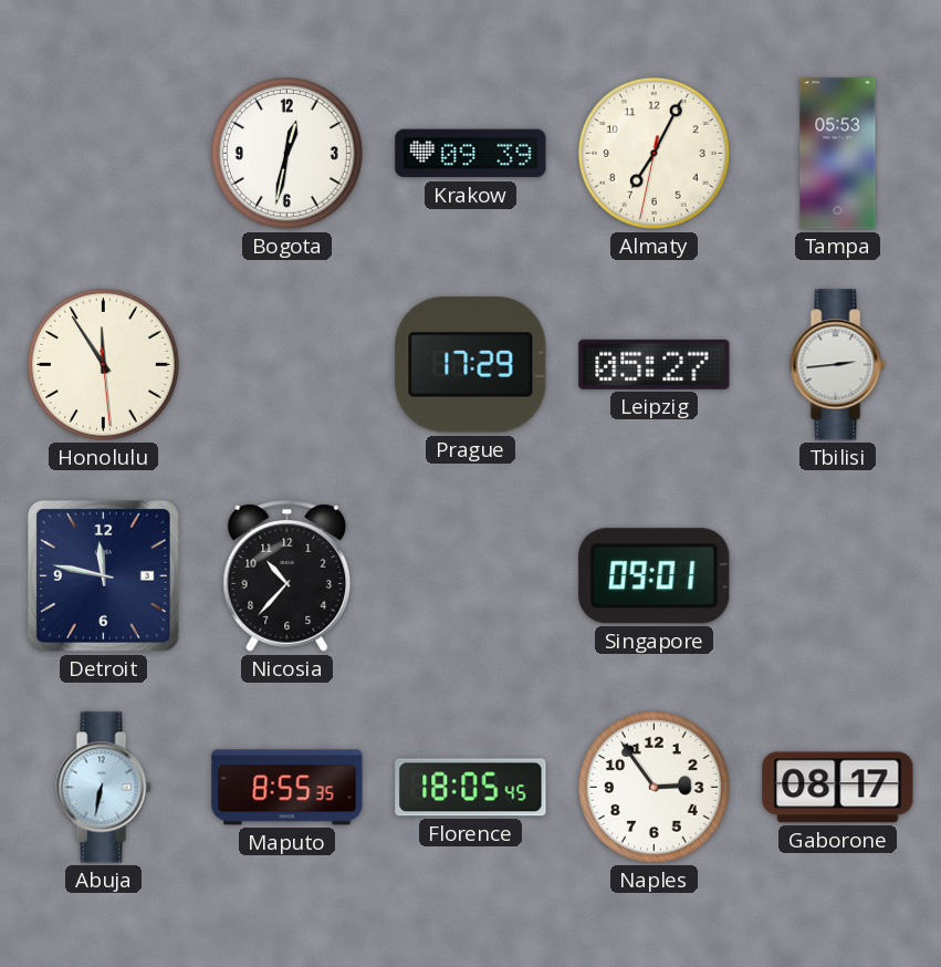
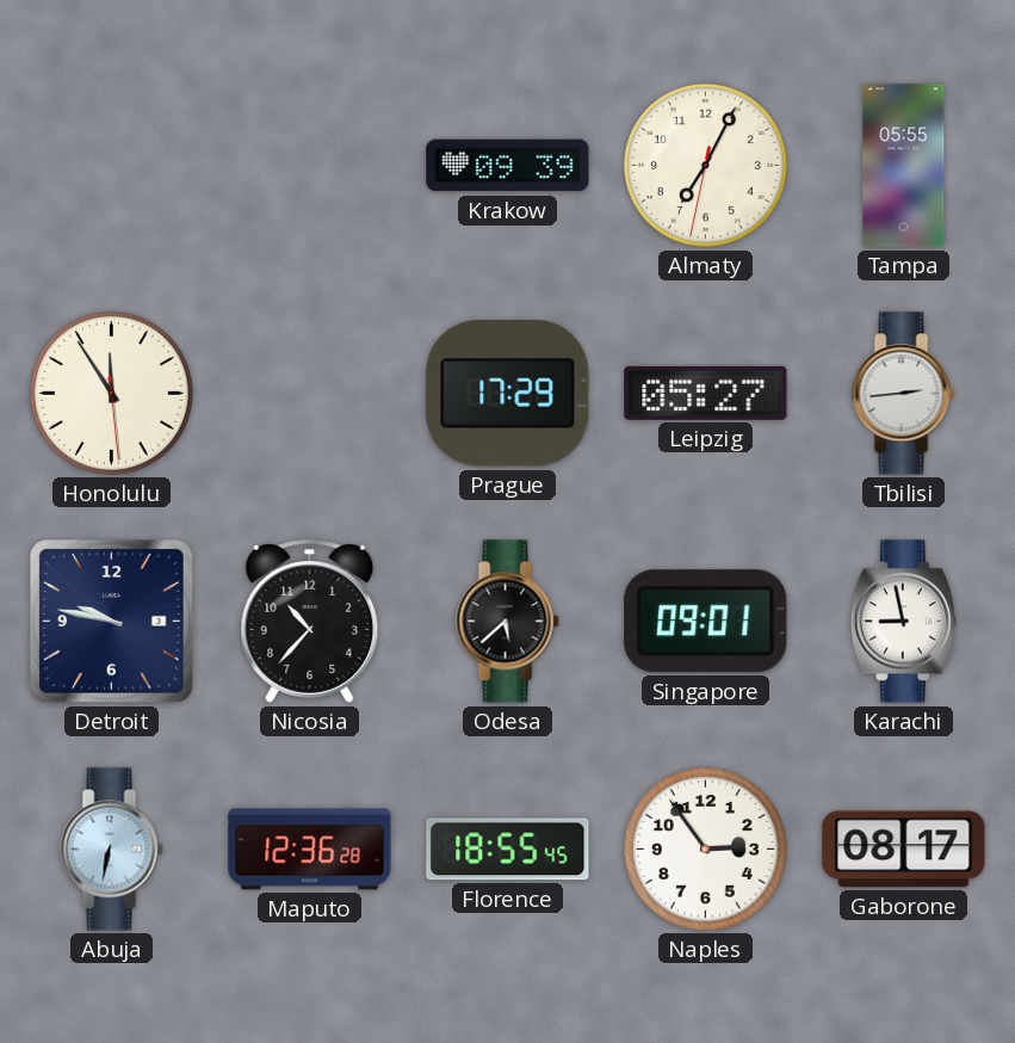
Bogota: 12:32 -> none
Tampa: 05:53 -> 05:55
Detroit: 11:47 -> 9:47
Odesa: none -> 5:38
Karachi: none -> 8:58
Maputo: 8:55 -> 12:36
Florence: 18:05 -> 18:55
